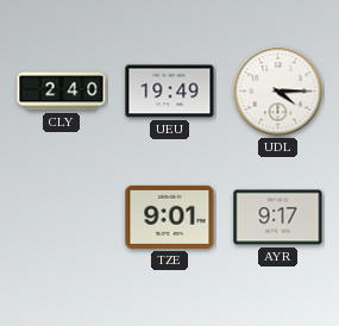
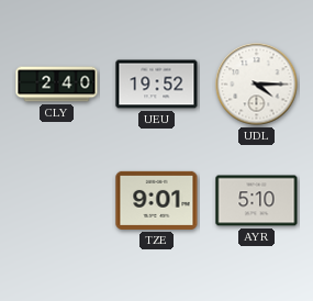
UEU: 19:49 -> 19:52
AYR: 9:17 -> 5:10
